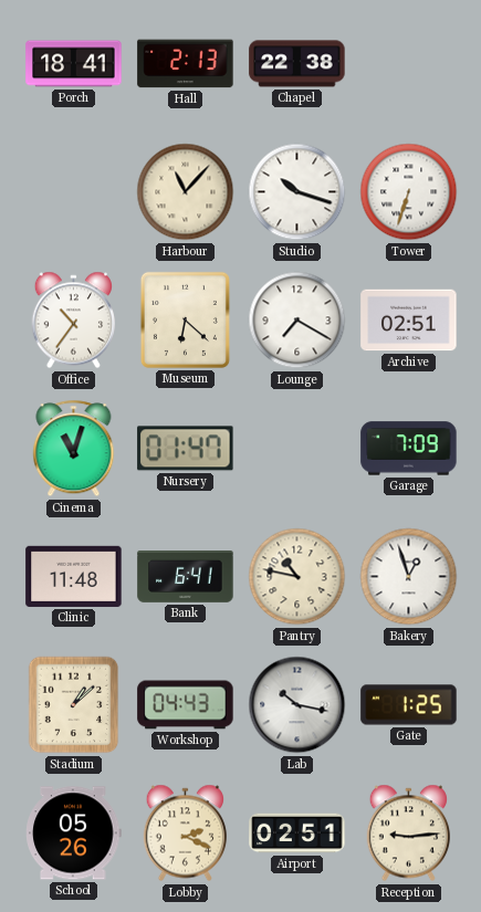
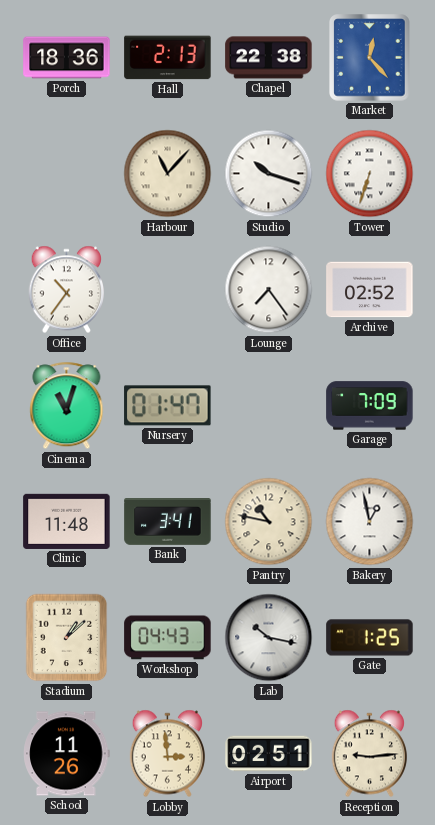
Porch: 18:41 -> 18:36
Market: none -> 12:23
Museum: 6:22 -> none
Lounge: 7:20 -> 7:24
Archive: 02:51 -> 02:52
Bank: 6:41 -> 3:41
Bakery: 12:57 -> 12:58
School: 05:26 -> 11:26
Lobby: 2:19 -> 2:59
